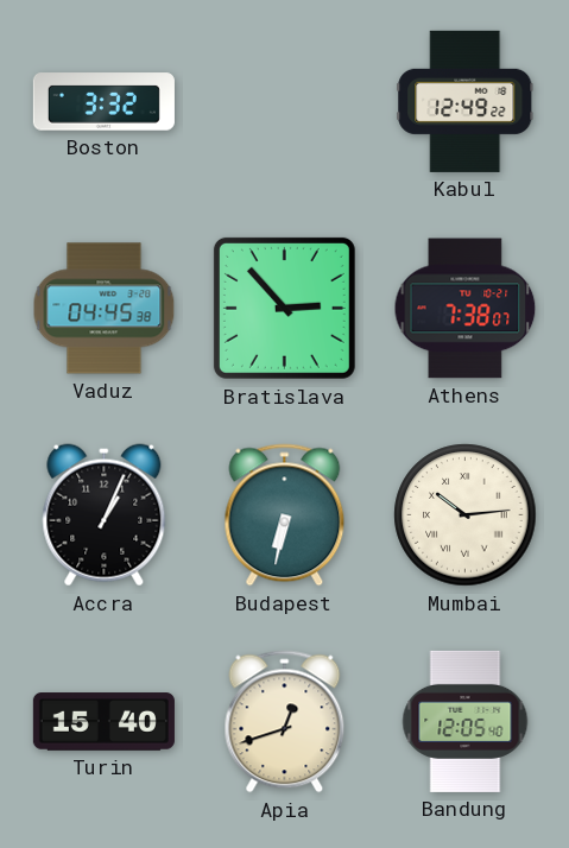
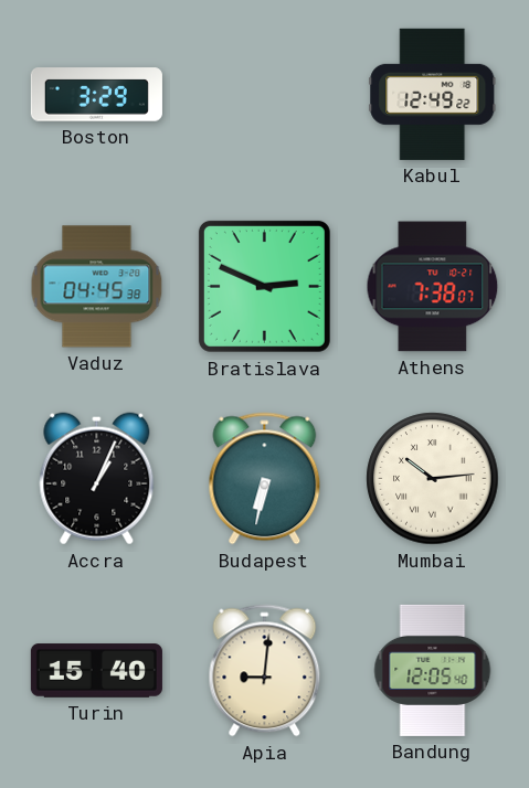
Boston: 3:32 -> 3:29
Bratislava: 2:53 -> 2:49
Apia: 12:42 -> 9:01
